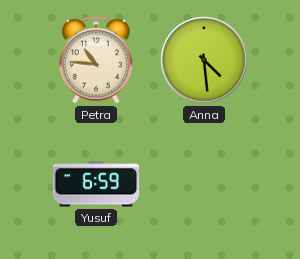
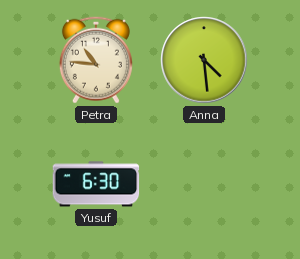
Yusuf: 6:59 -> 6:30
